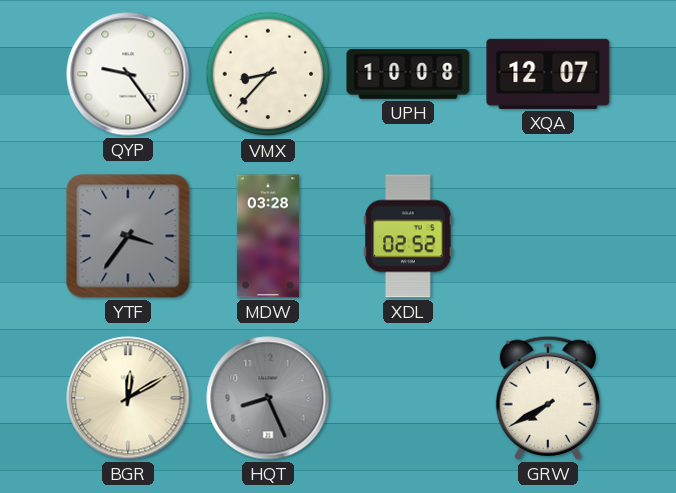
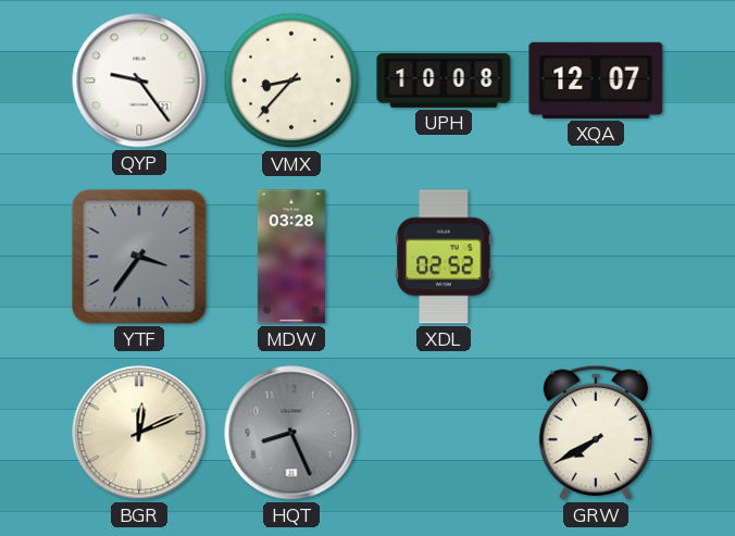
BGR: 12:10 -> 12:11
